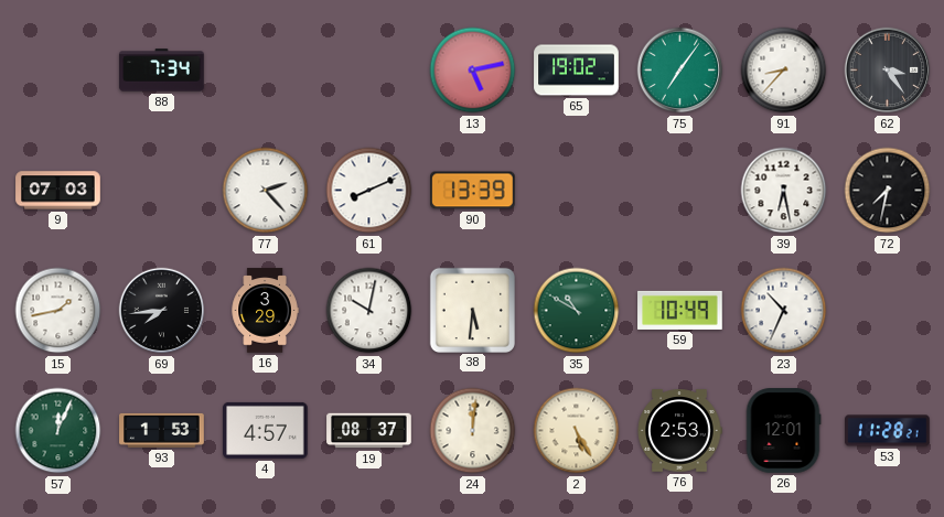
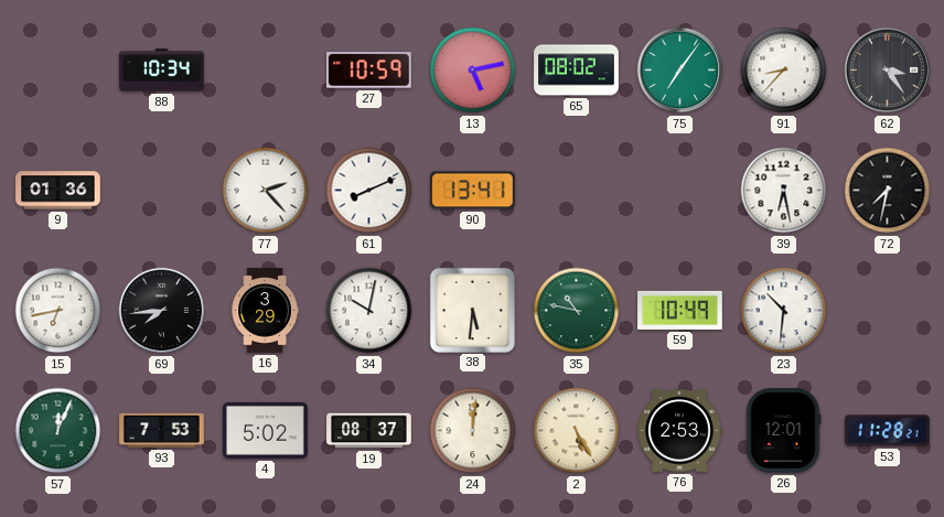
88: 7:34 -> 10:34
27: none -> 10:59
65: 19:02 -> 08:02
9: 07:03 -> 01:36
90: 13:39 -> 13:41
15: 1:43 -> 6:43
35: 10:50 -> 10:47
23: 10:34 -> 10:31
93: 1:53 -> 7:53
4: 4:57 -> 5:02
